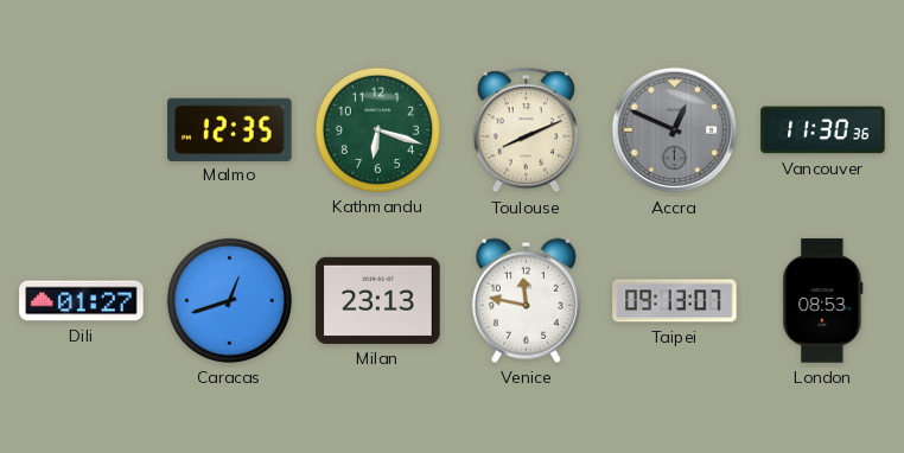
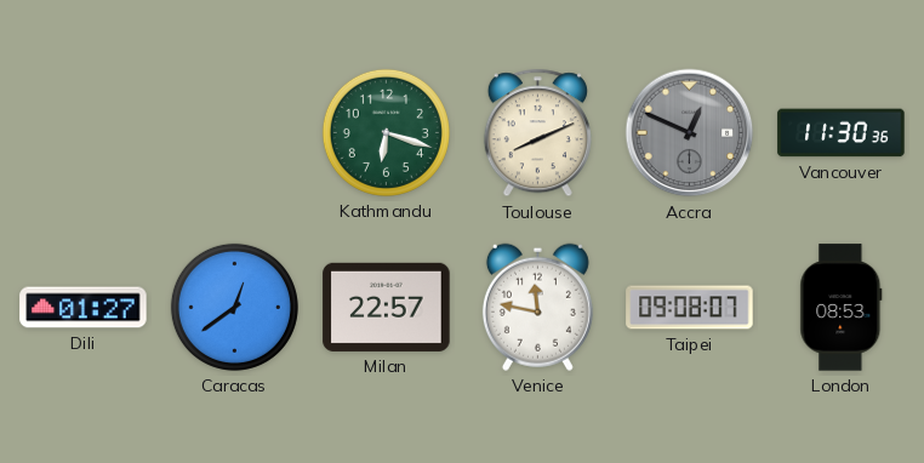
Malmo: 12:35 -> none
Caracas: 12:42 -> 12:39
Milan: 23:13 -> 22:57
Taipei: 09:13 -> 09:08
